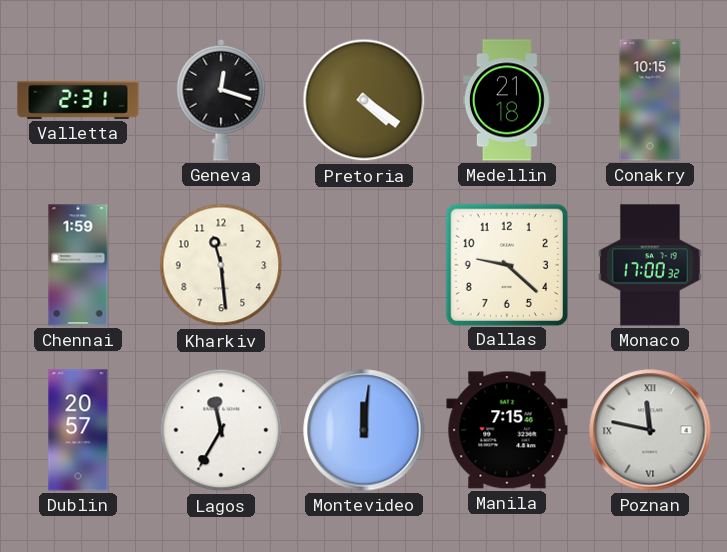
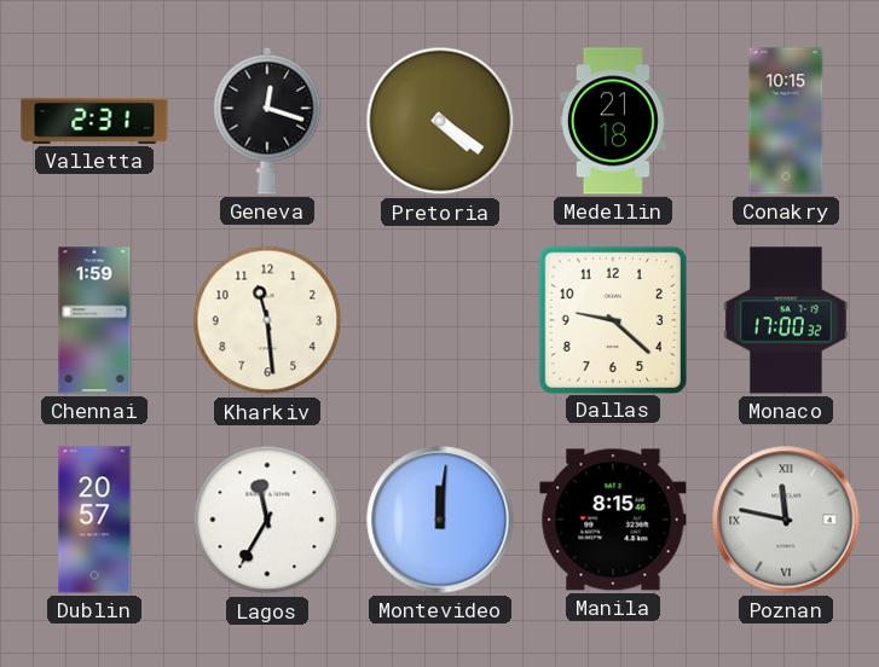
Manila: 7:15 -> 8:15
